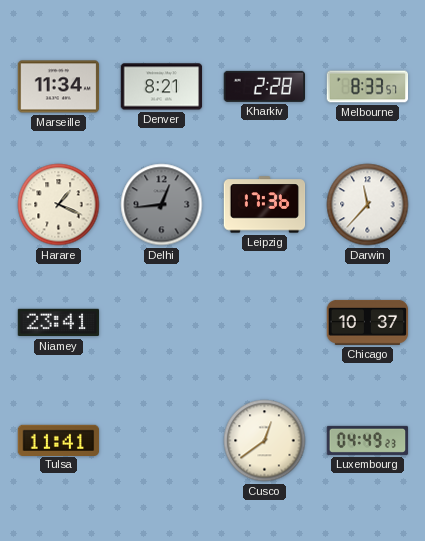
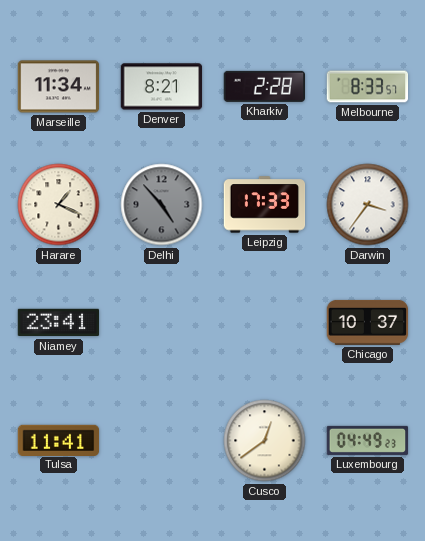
Delhi: 12:44 -> 4:53
Leipzig: 17:36 -> 17:33
Darwin: 11:37 -> 3:36
